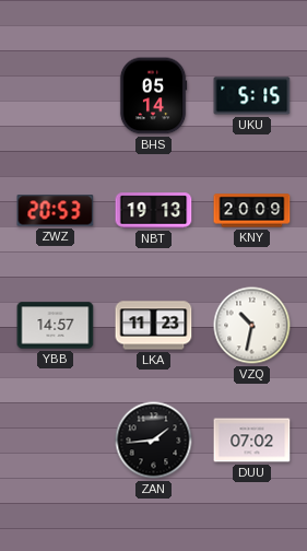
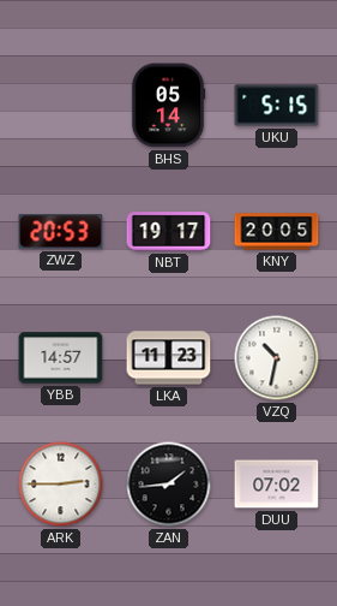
NBT: 19:13 -> 19:17
KNY: 20:09 -> 20:05
ARK: none -> 2:45
